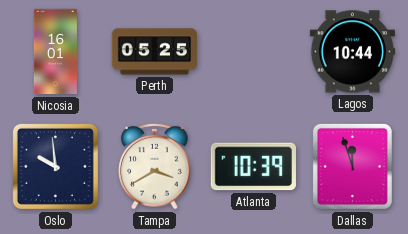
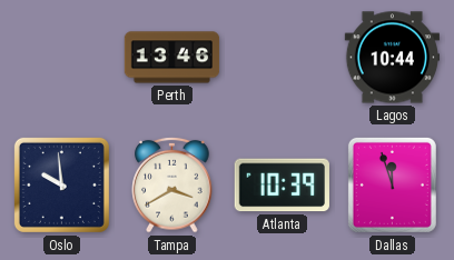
Nicosia: 16:01 -> none
Perth: 05:25 -> 13:46
